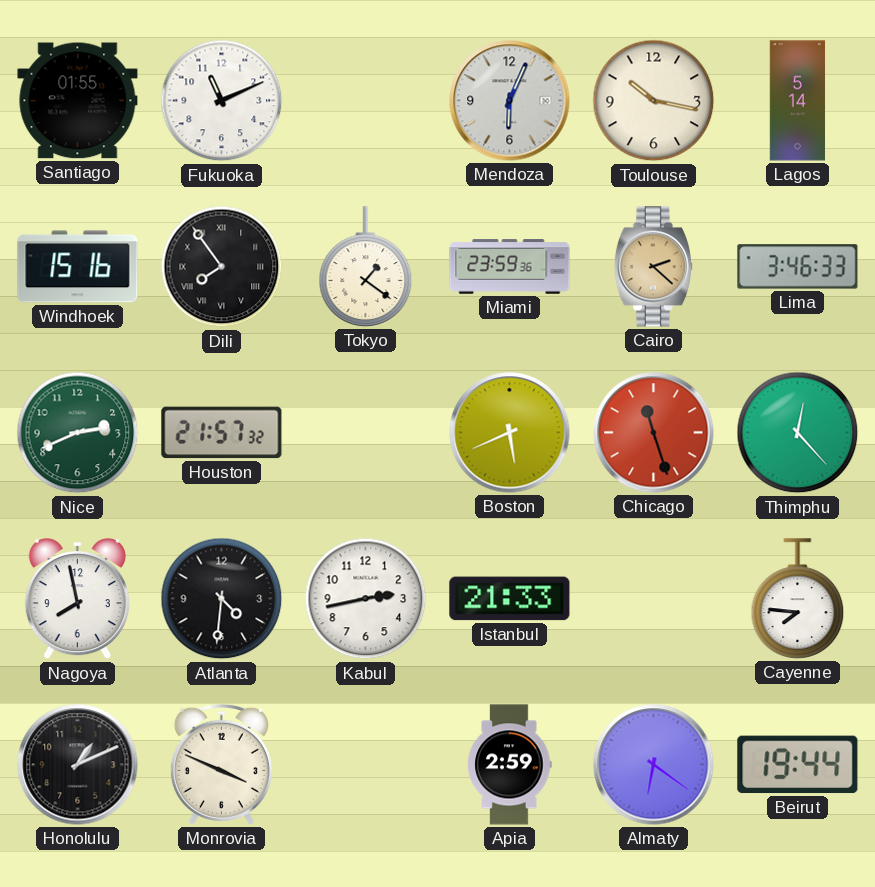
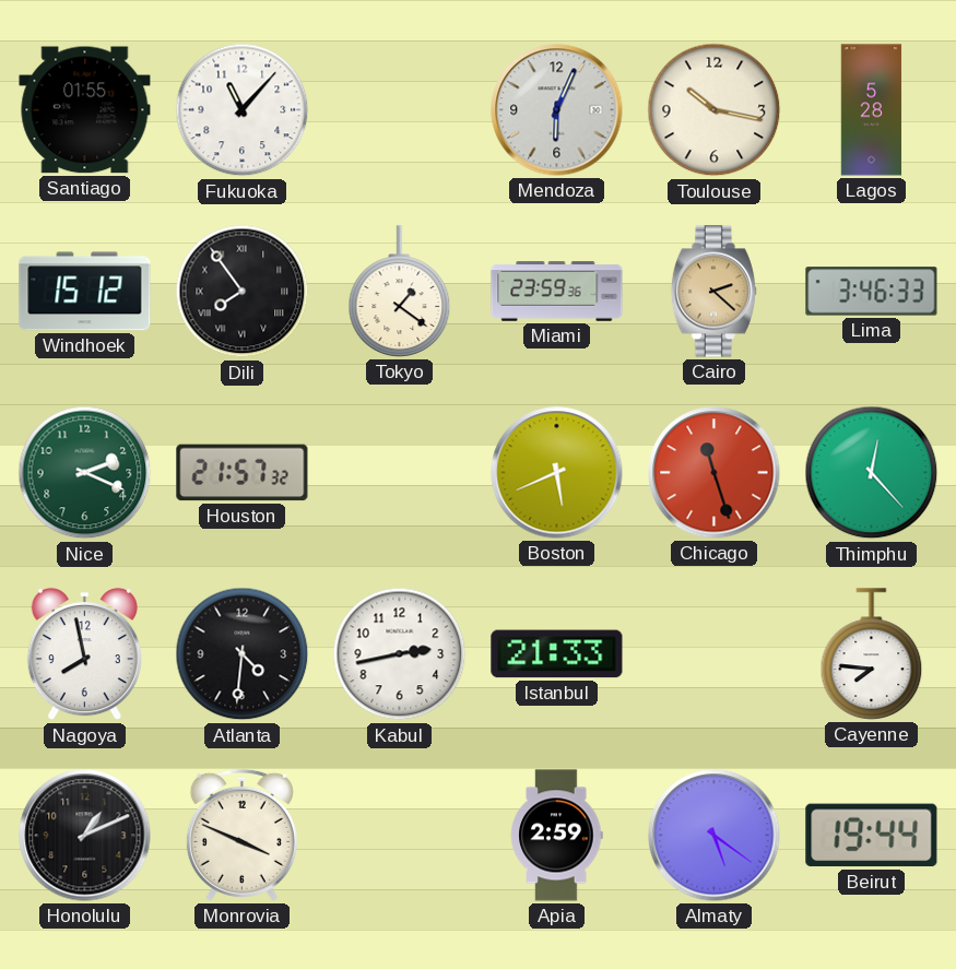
Fukuoka: 11:11 -> 11:07
Lagos: 5:14 -> 5:28
Windhoek: 15:16 -> 15:12
Nice: 2:41 -> 2:19
Almaty: 6:21 -> 5:21
